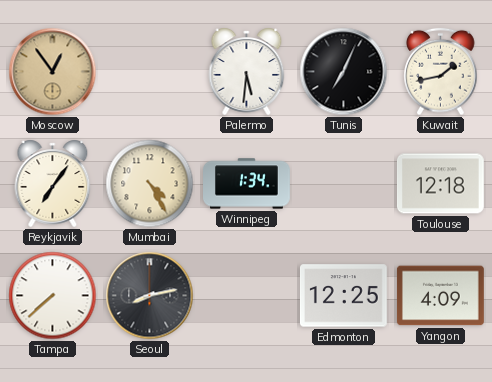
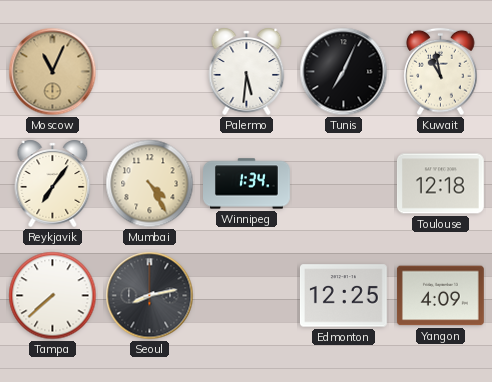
Moscow: 12:54 -> 11:04
Kuwait: 1:43 -> 10:58
